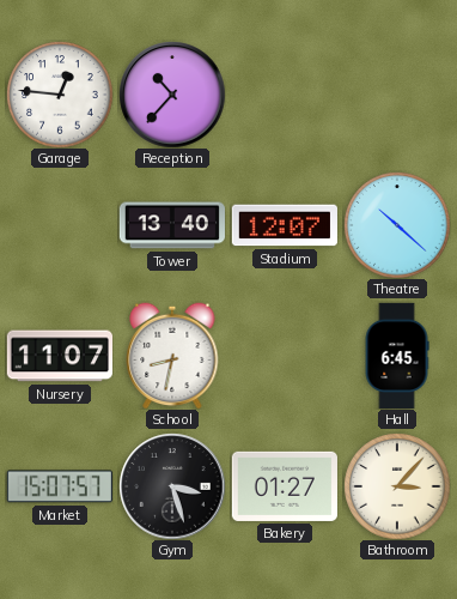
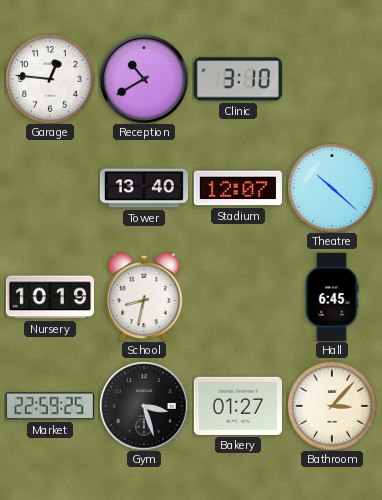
Reception: 10:37 -> 10:40
Clinic: none -> 3:10
Nursery: 11:07 -> 10:19
Market: 15:07 -> 22:59
